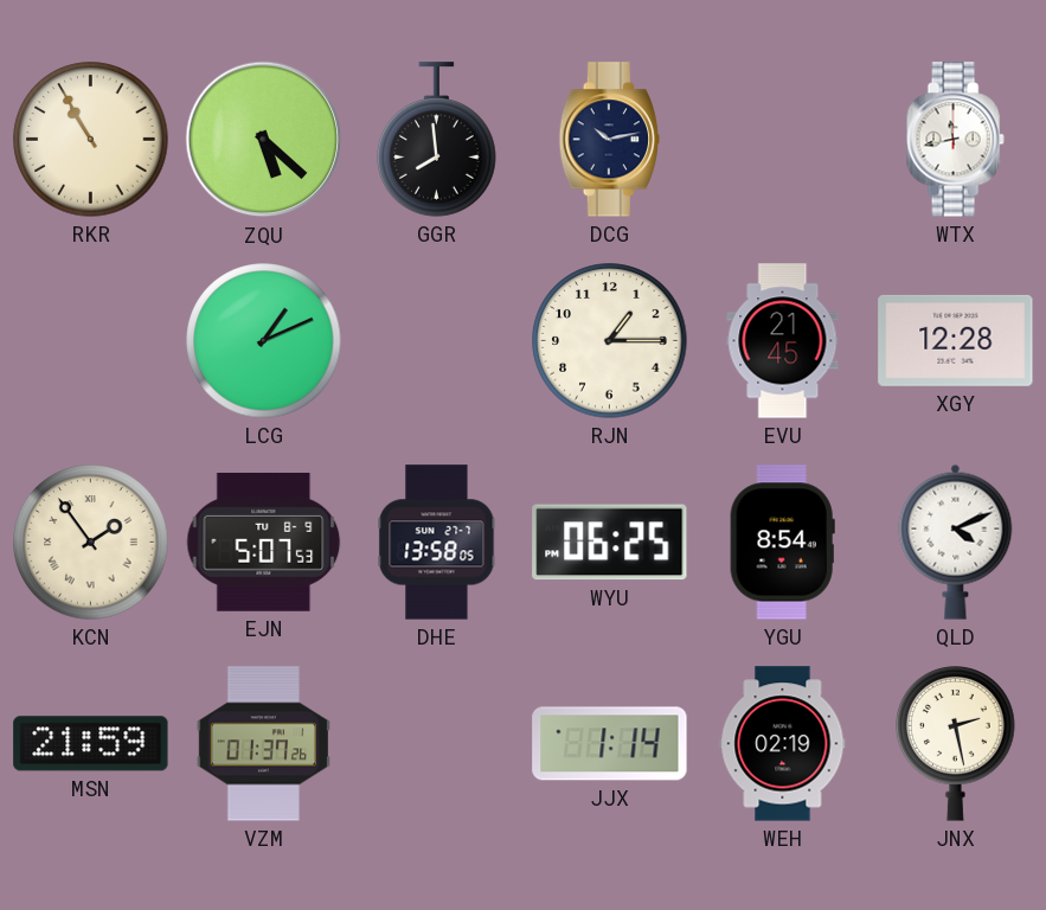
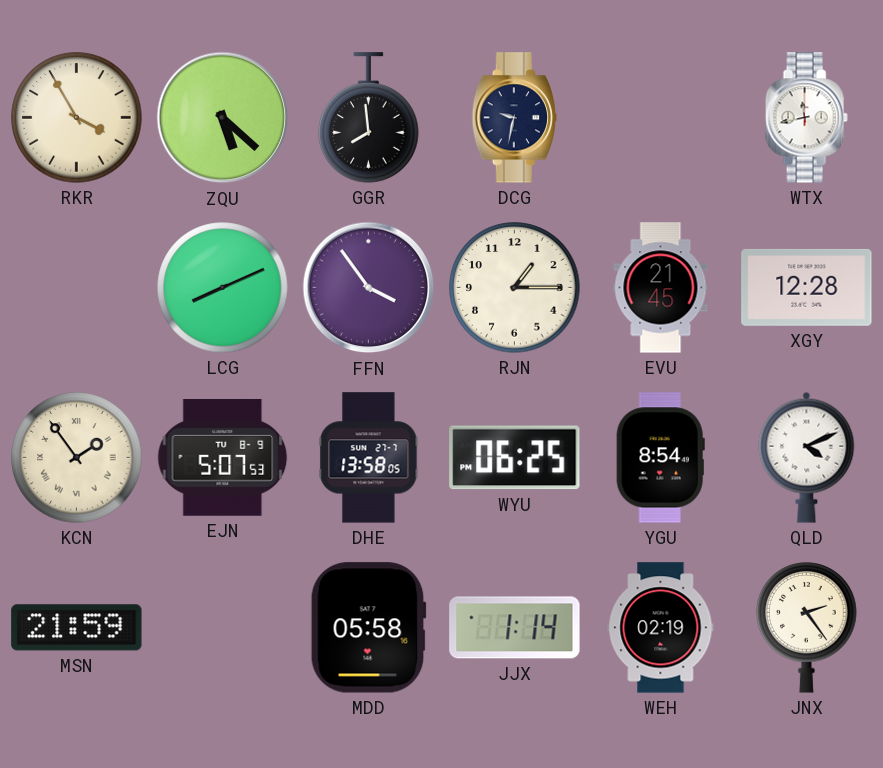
RKR: 10:55 -> 3:55
DCG: 10:13 -> 9:32
LCG: 1:11 -> 8:11
FFN: none -> 3:54
VZM: 01:37 -> none
MDD: none -> 05:58
JNX: 2:28 -> 2:24
